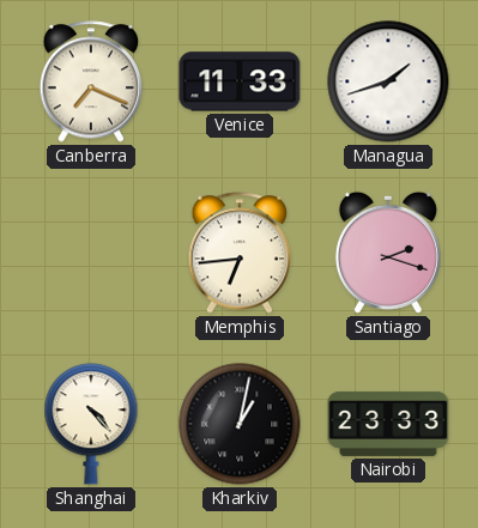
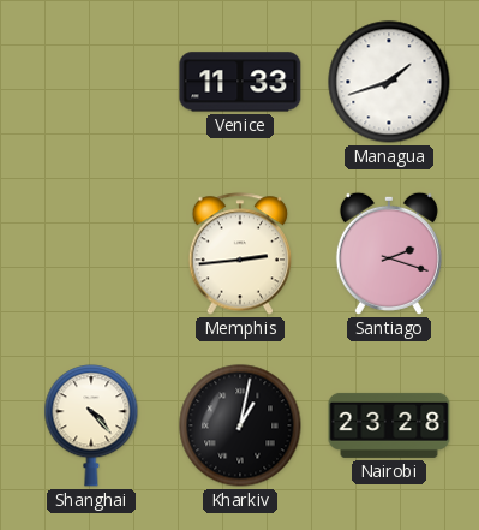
Canberra: 7:19 -> none
Memphis: 6:44 -> 2:44
Nairobi: 23:33 -> 23:28
